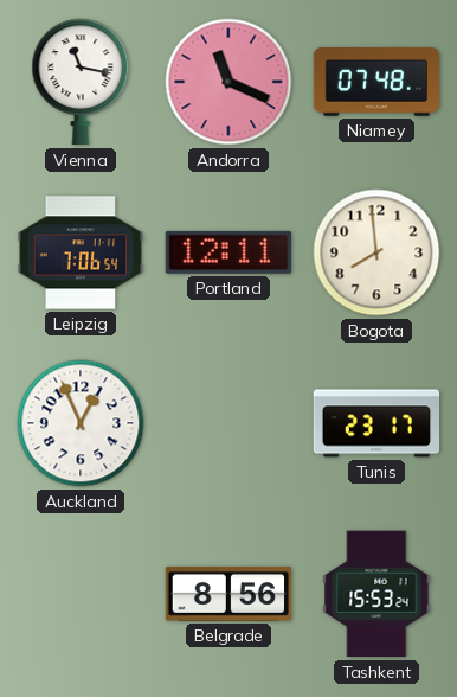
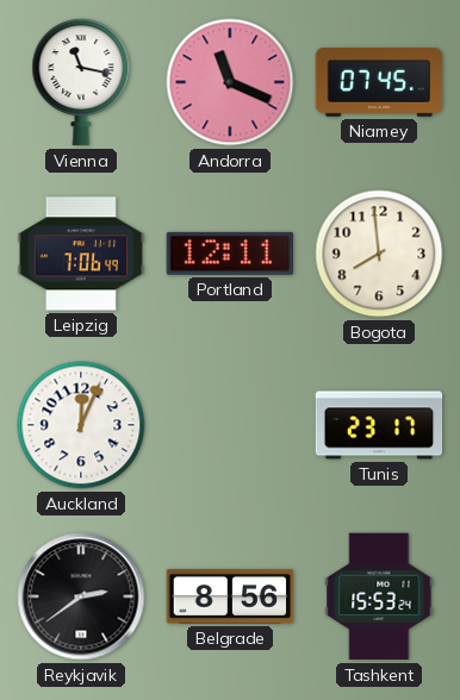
Niamey: 07:48 -> 07:45
Leipzig: 7:06:54 -> 7:06:49
Auckland: 12:56 -> 12:04
Reykjavik: none -> 2:39
